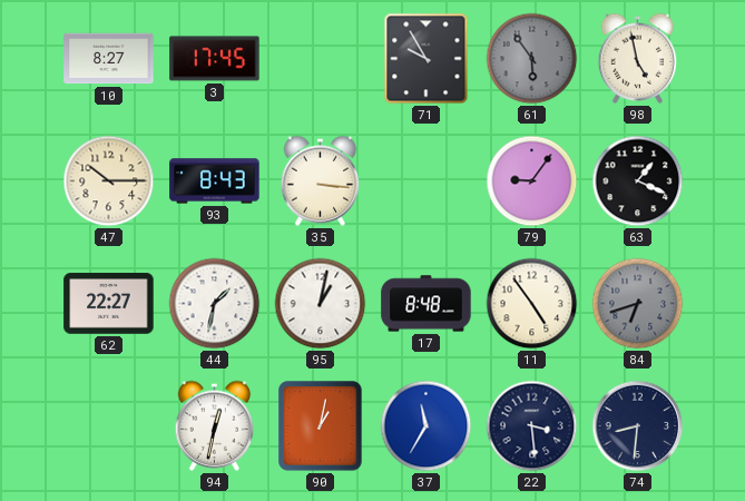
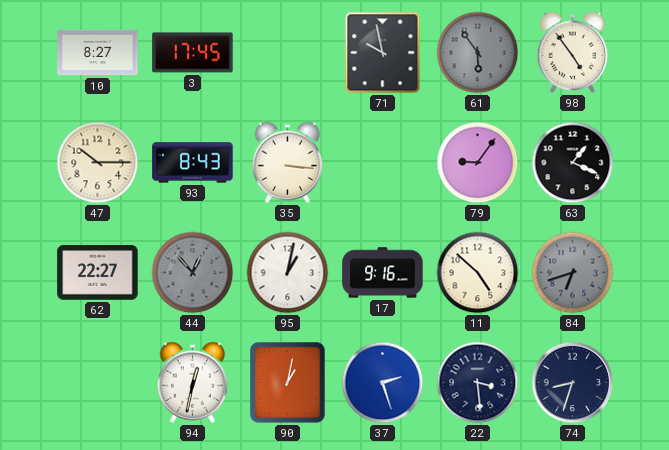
71: 9:55 -> 9:58
98: 4:58 -> 4:54
44: 1:32 -> 12:53
44 dial: white -> grey
17: 8:48 -> 9:16
11: 4:54 -> 4:52
37: 11:35 -> 2:27
74: 8:31 -> 8:33
